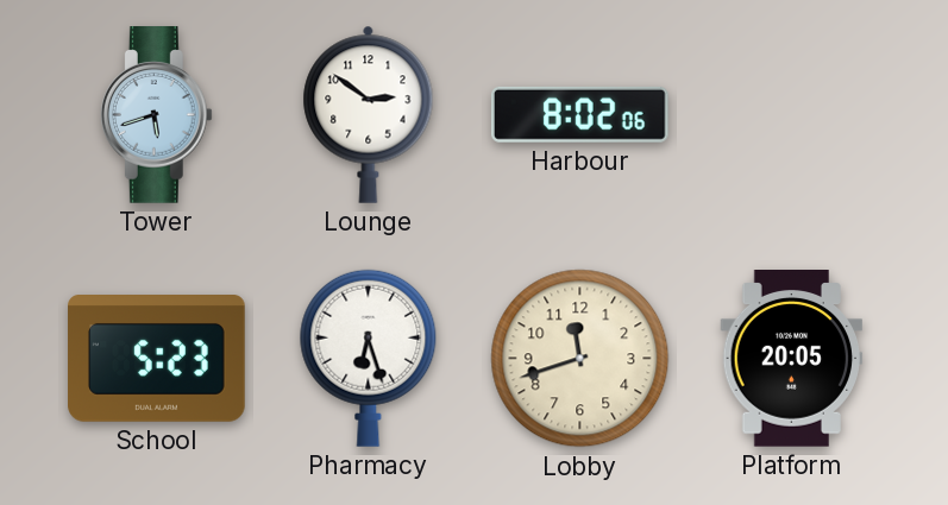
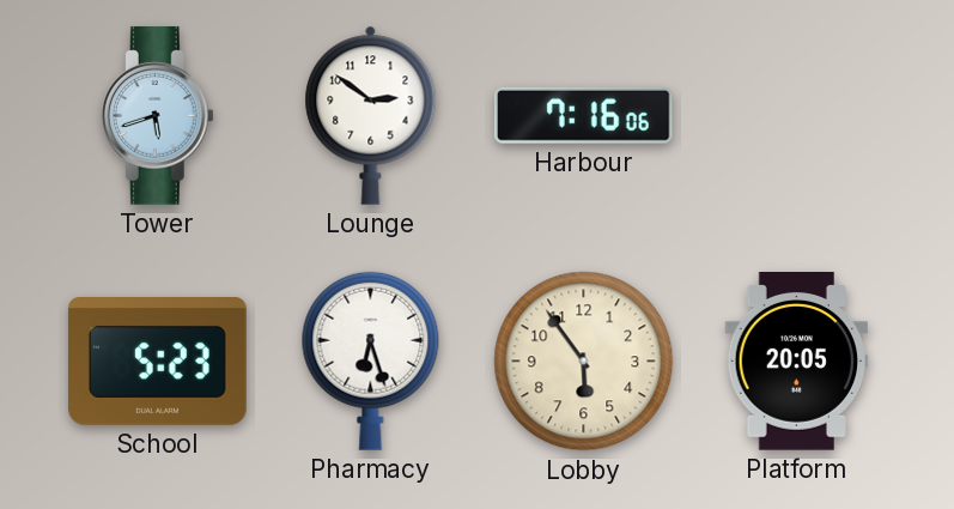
Harbour: 8:02 -> 7:16
Lobby: 11:42 -> 5:54
